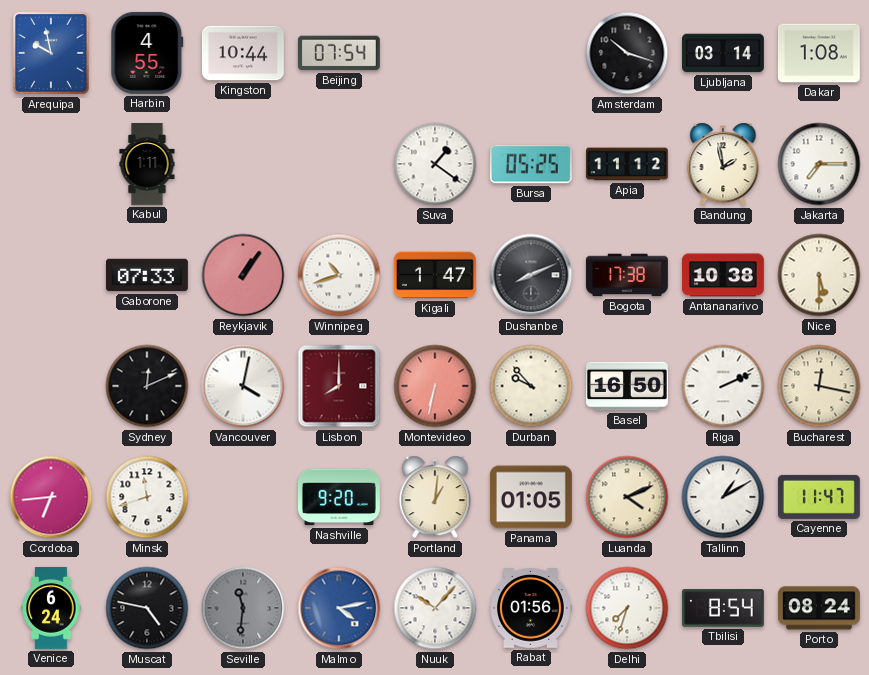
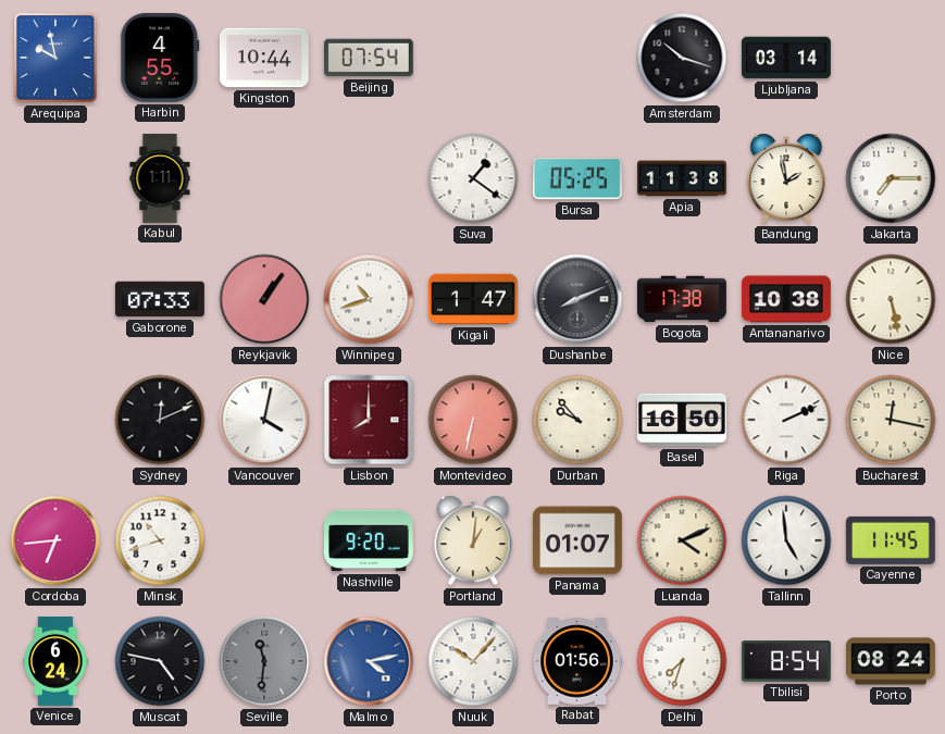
Dakar: 1:08 -> none
Apia: 11:12 -> 11:38
Nice: 5:30 -> 5:28
Minsk: 11:42 -> 10:42
Panama: 01:05 -> 01:07
Tallinn: 1:10 -> 4:59
Cayenne: 11:47 -> 11:45
